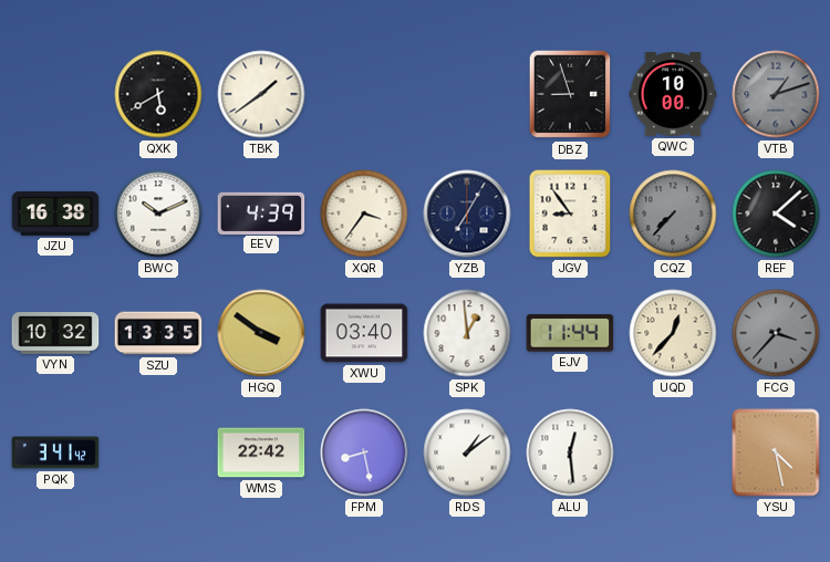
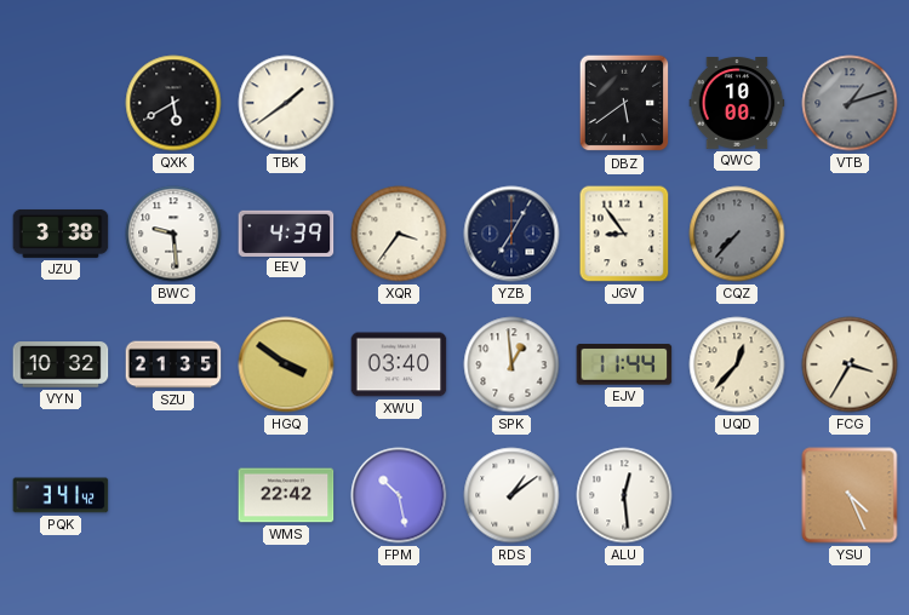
DBZ: 8:57 -> 5:39
JZU: 16:38 -> 3:38
BWC: 10:11 -> 9:29
REF: 4:08 -> none
SZU: 13:35 -> 21:35
FCG: 3:37 -> 3:35
FCG dial: grey -> cream
FPM: 8:28 -> 10:28
YSU: 4:28 -> 4:26
